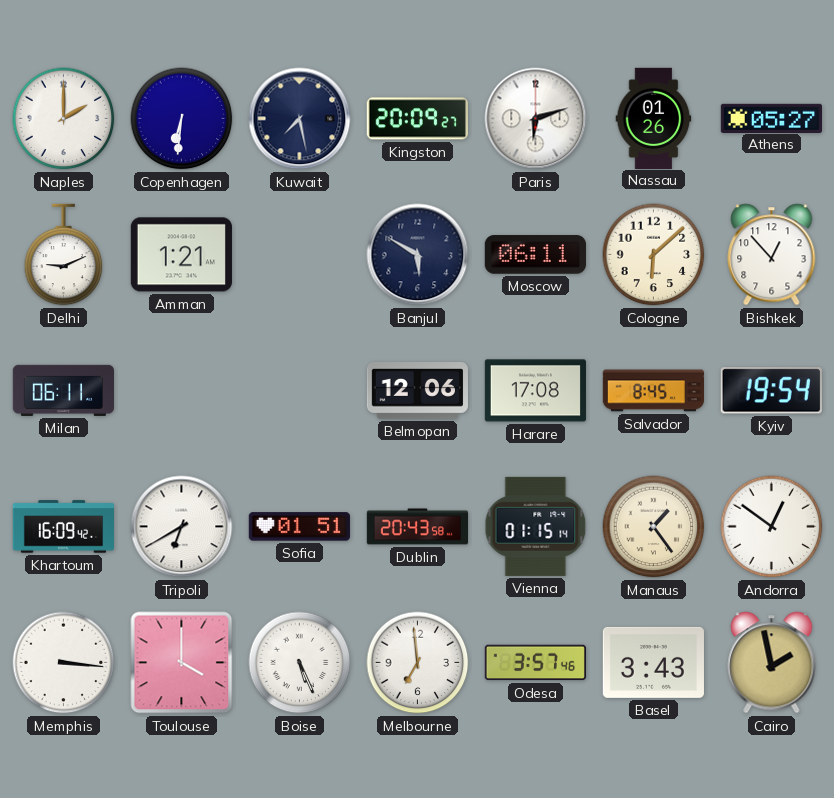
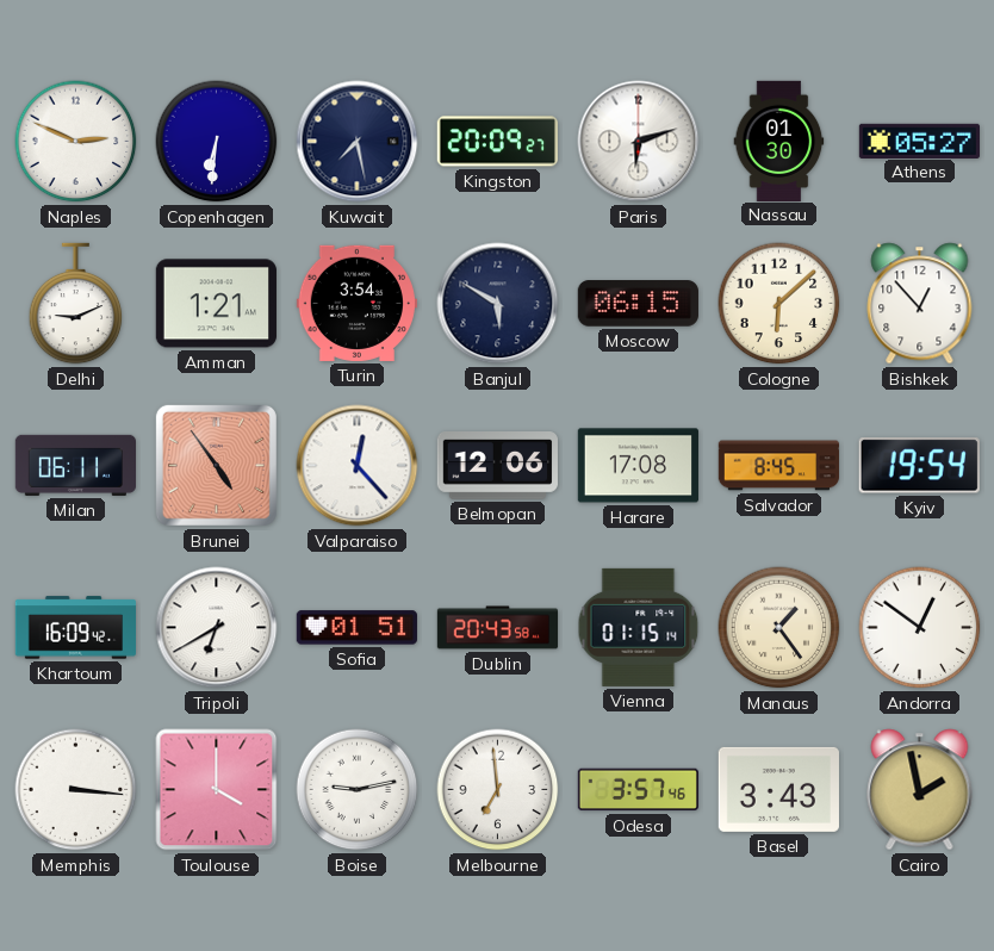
Naples: 2:00 -> 2:49
Nassau: 01:26 -> 01:30
Turin: none -> 3:54
Moscow: 06:11 -> 06:15
Brunei: none -> 4:54
Valparaiso: none -> 12:23
Boise: 5:26 -> 9:13
